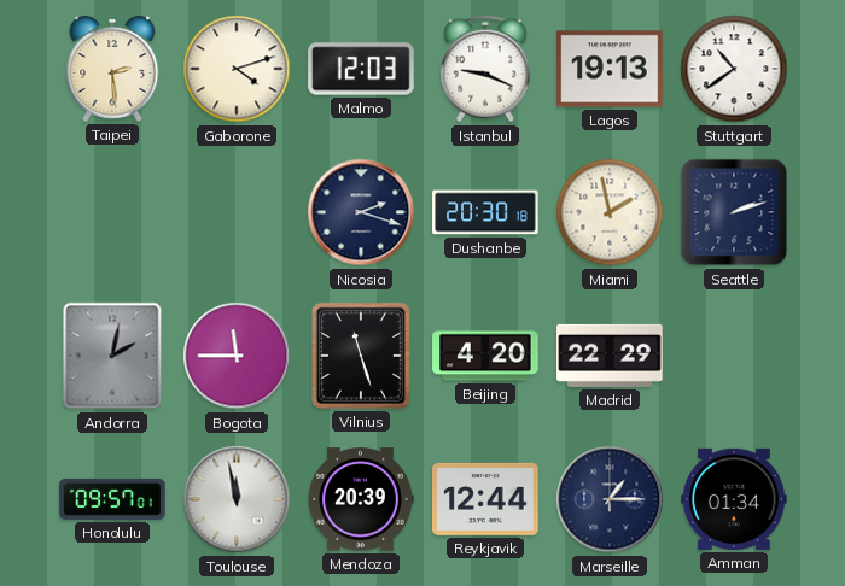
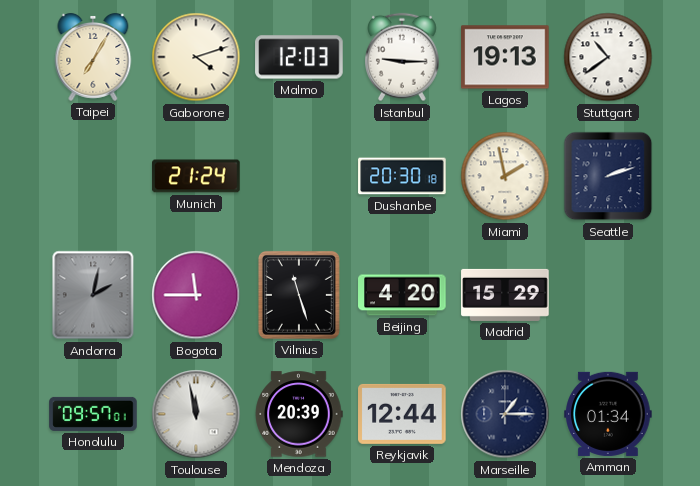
Taipei: 2:29 -> 7:05
Istanbul: 9:19 -> 9:15
Munich: none -> 21:24
Nicosia: 2:18 -> none
Madrid: 22:29 -> 15:29
